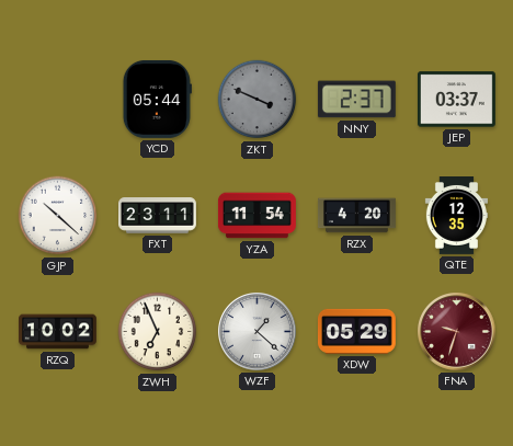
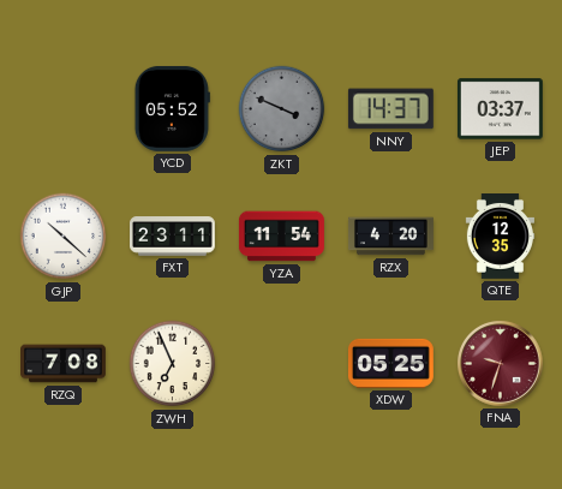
YCD: 05:44 -> 05:52
NNY: 2:37 -> 14:37
RZQ: 10:02 -> 7:08
WZF: 1:22 -> none
XDW: 05:29 -> 05:25
